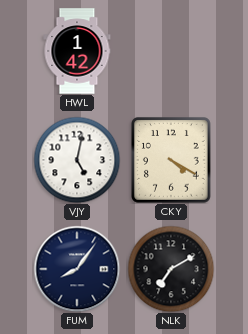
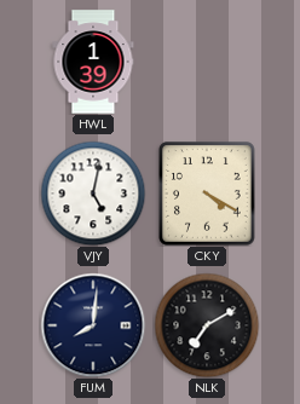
HWL: 1:42 -> 1:39
FUM: 8:06 -> 8:01
